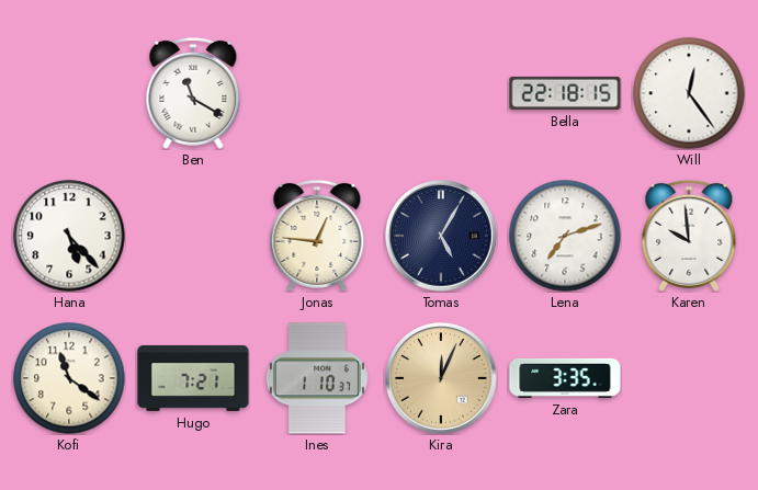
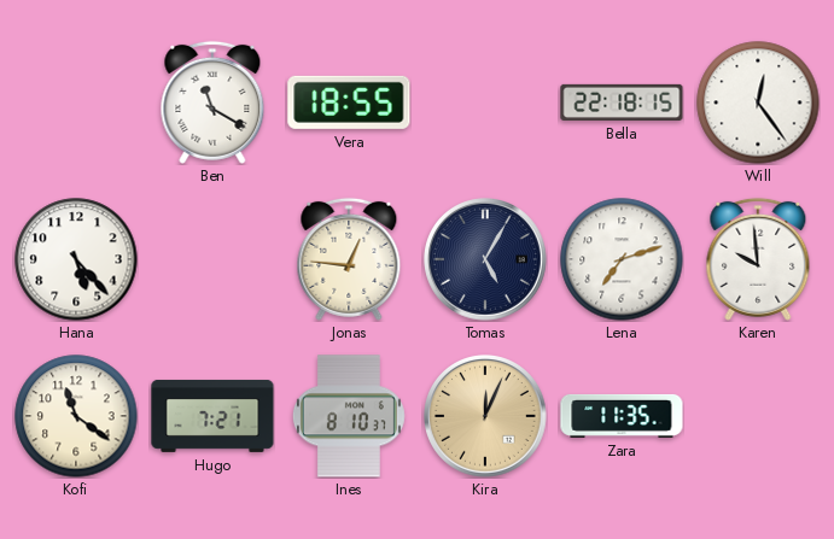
Vera: none -> 18:55
Ines: 1:10 -> 8:10
Zara: 3:35 -> 11:35
